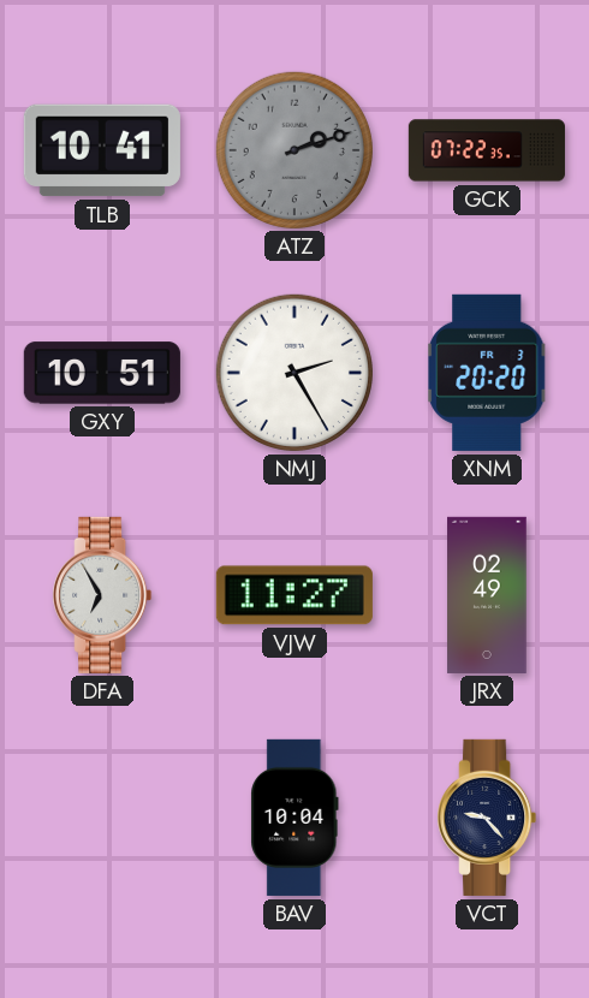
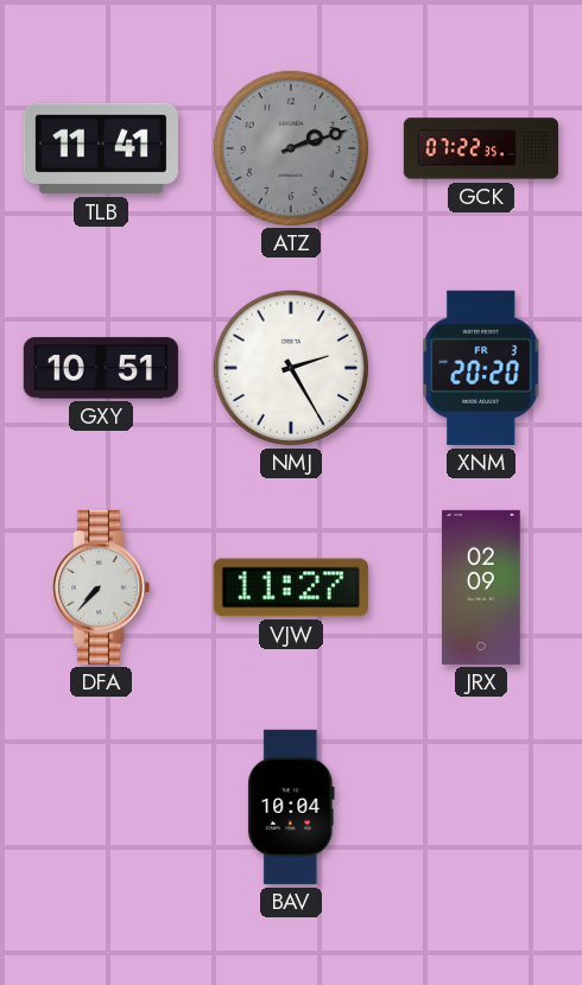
TLB: 10:41 -> 11:41
DFA: 6:55 -> 7:37
JRX: 02:49 -> 02:09
VCT: 9:23 -> none
